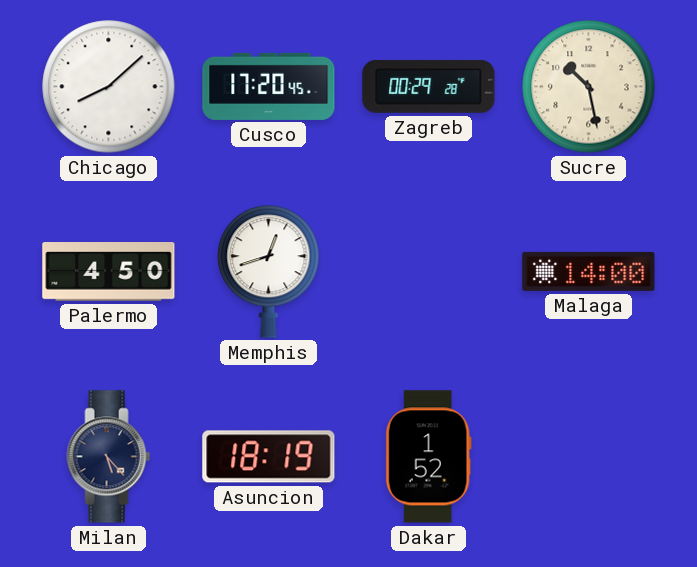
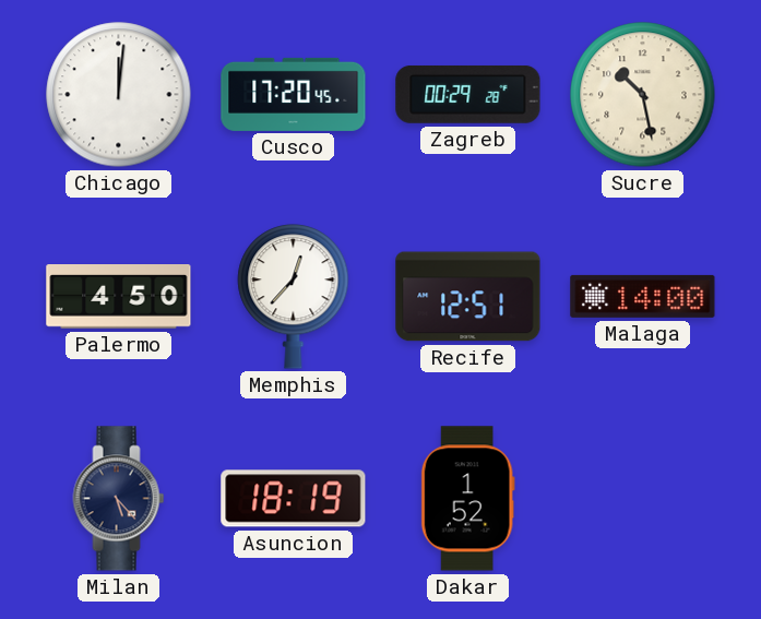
Chicago: 8:08 -> 12:01
Memphis: 12:42 -> 12:37
Recife: none -> 12:51
